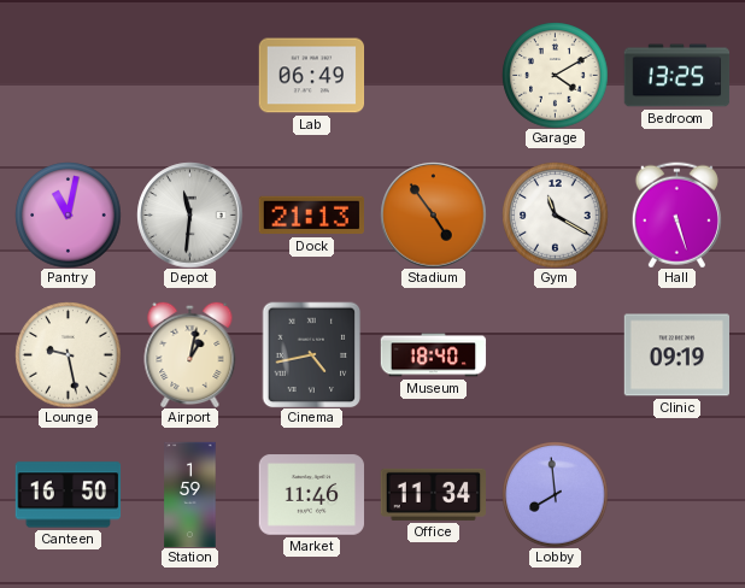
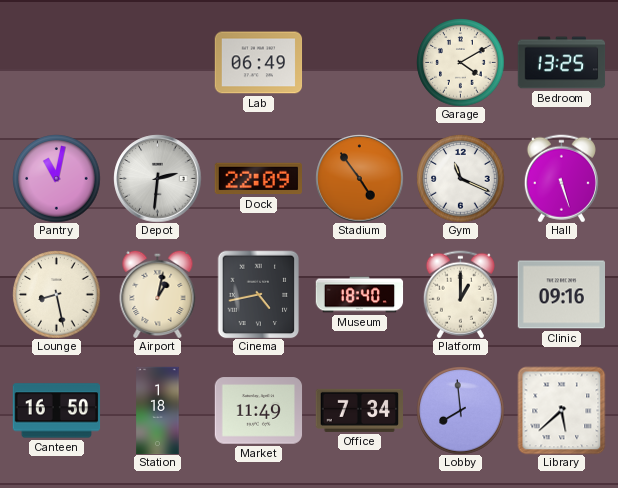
Depot: 11:31 -> 2:31
Dock: 21:13 -> 22:09
Gym: 11:20 -> 11:19
Lounge: 9:28 -> 8:28
Platform: none -> 1:00
Clinic: 09:19 -> 09:16
Station: 1:59 -> 1:18
Market: 11:46 -> 11:49
Office: 11:34 -> 7:34
Library: none -> 5:38
